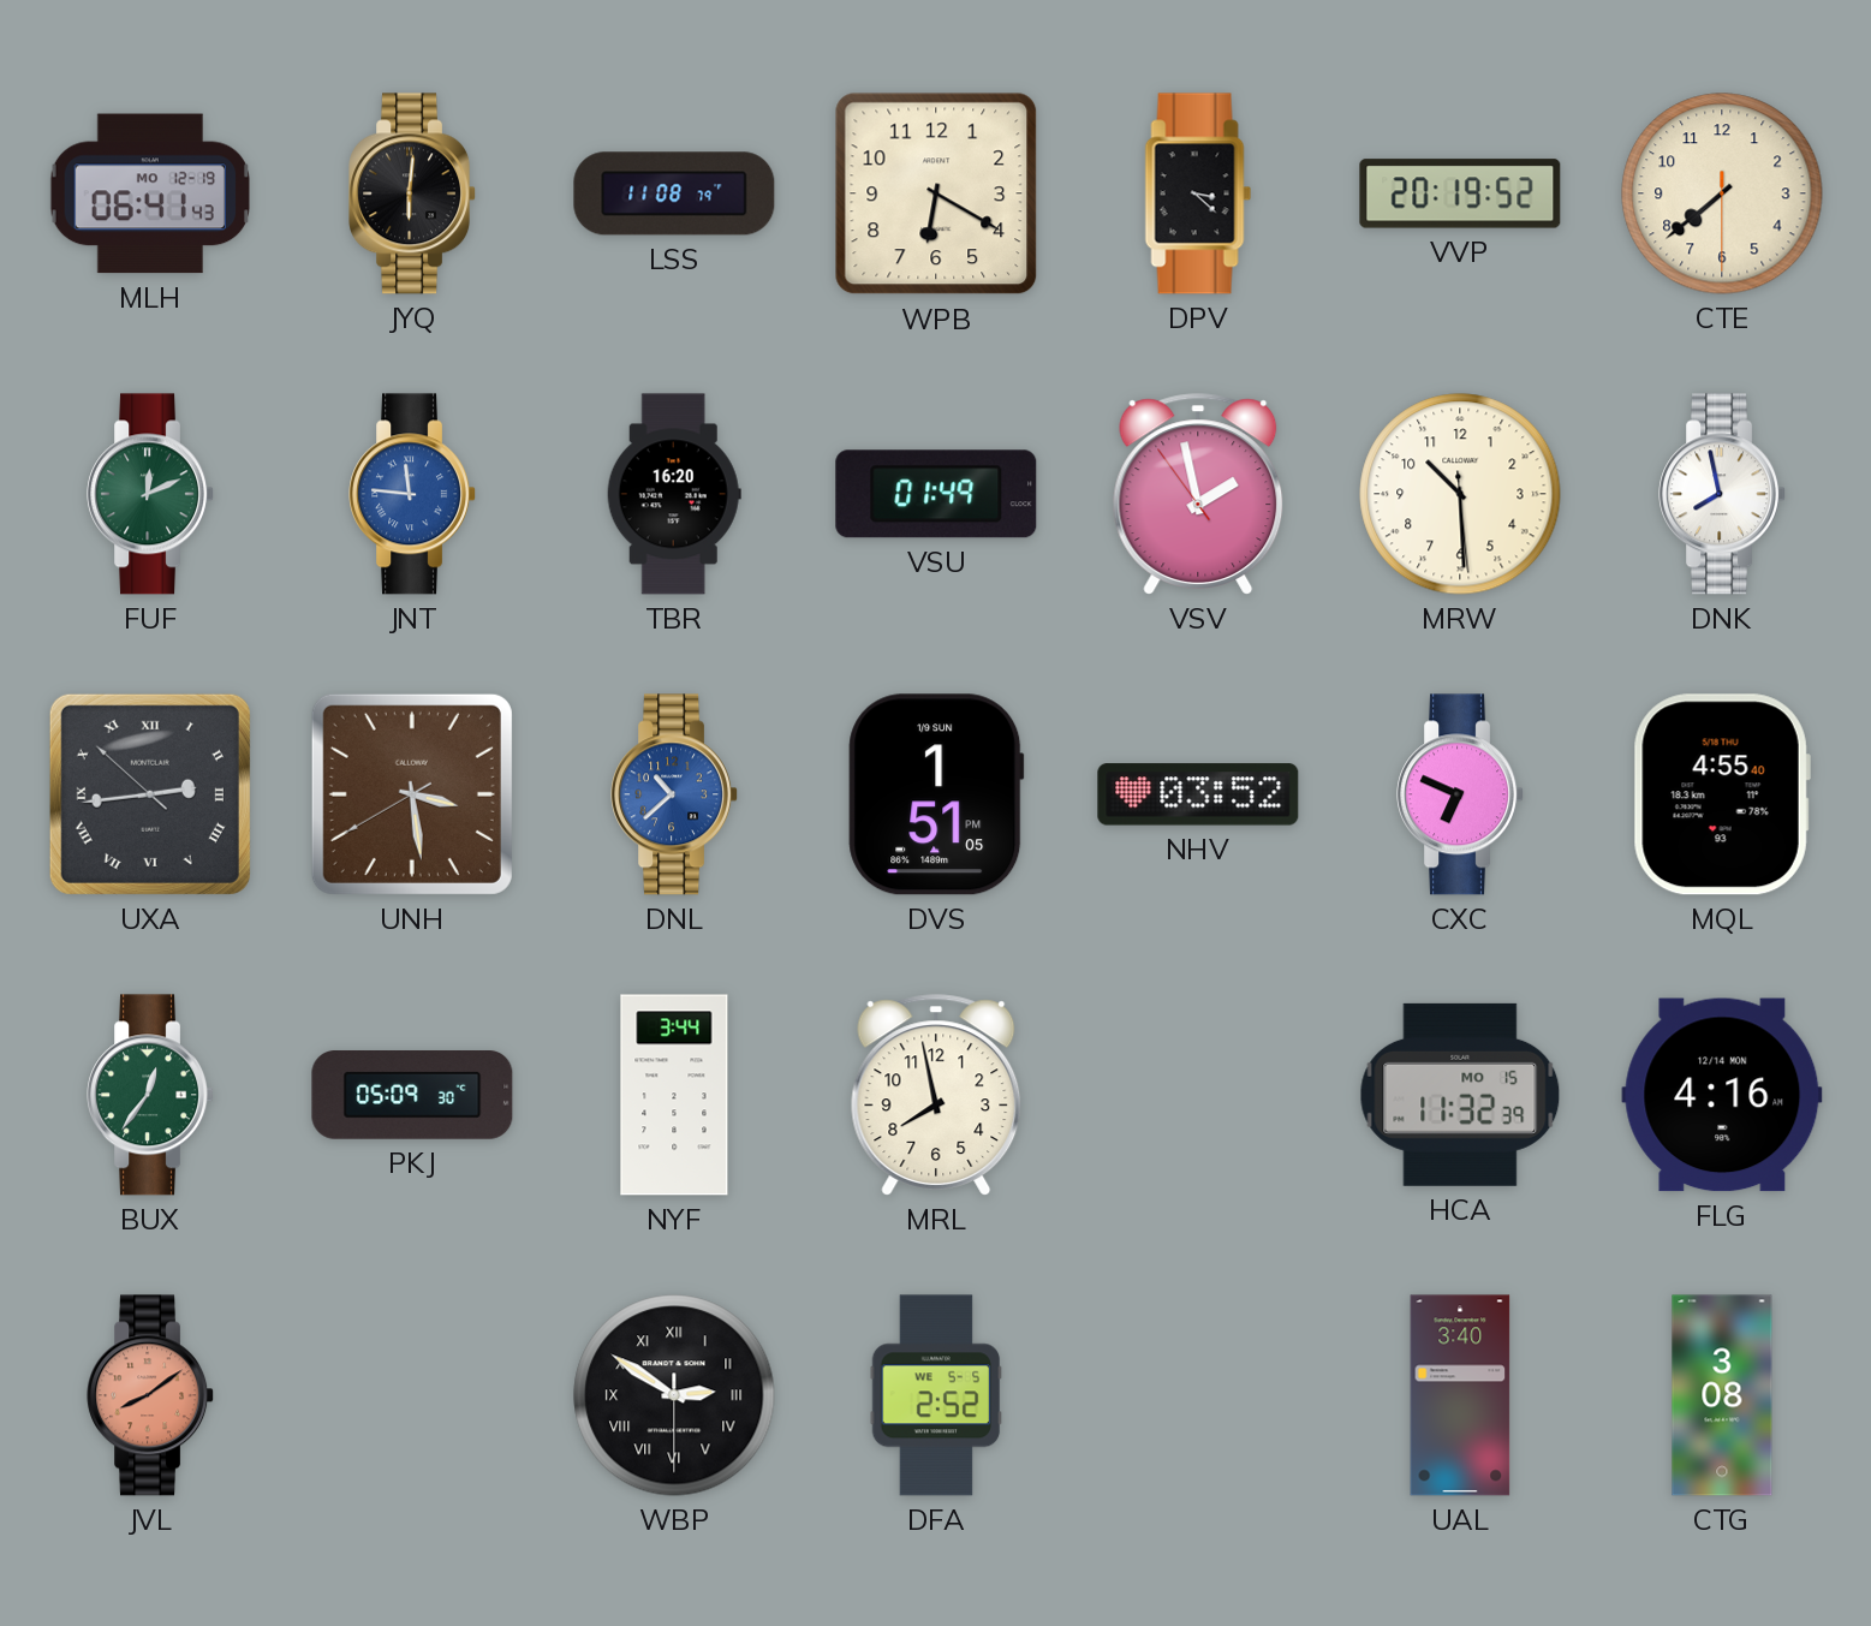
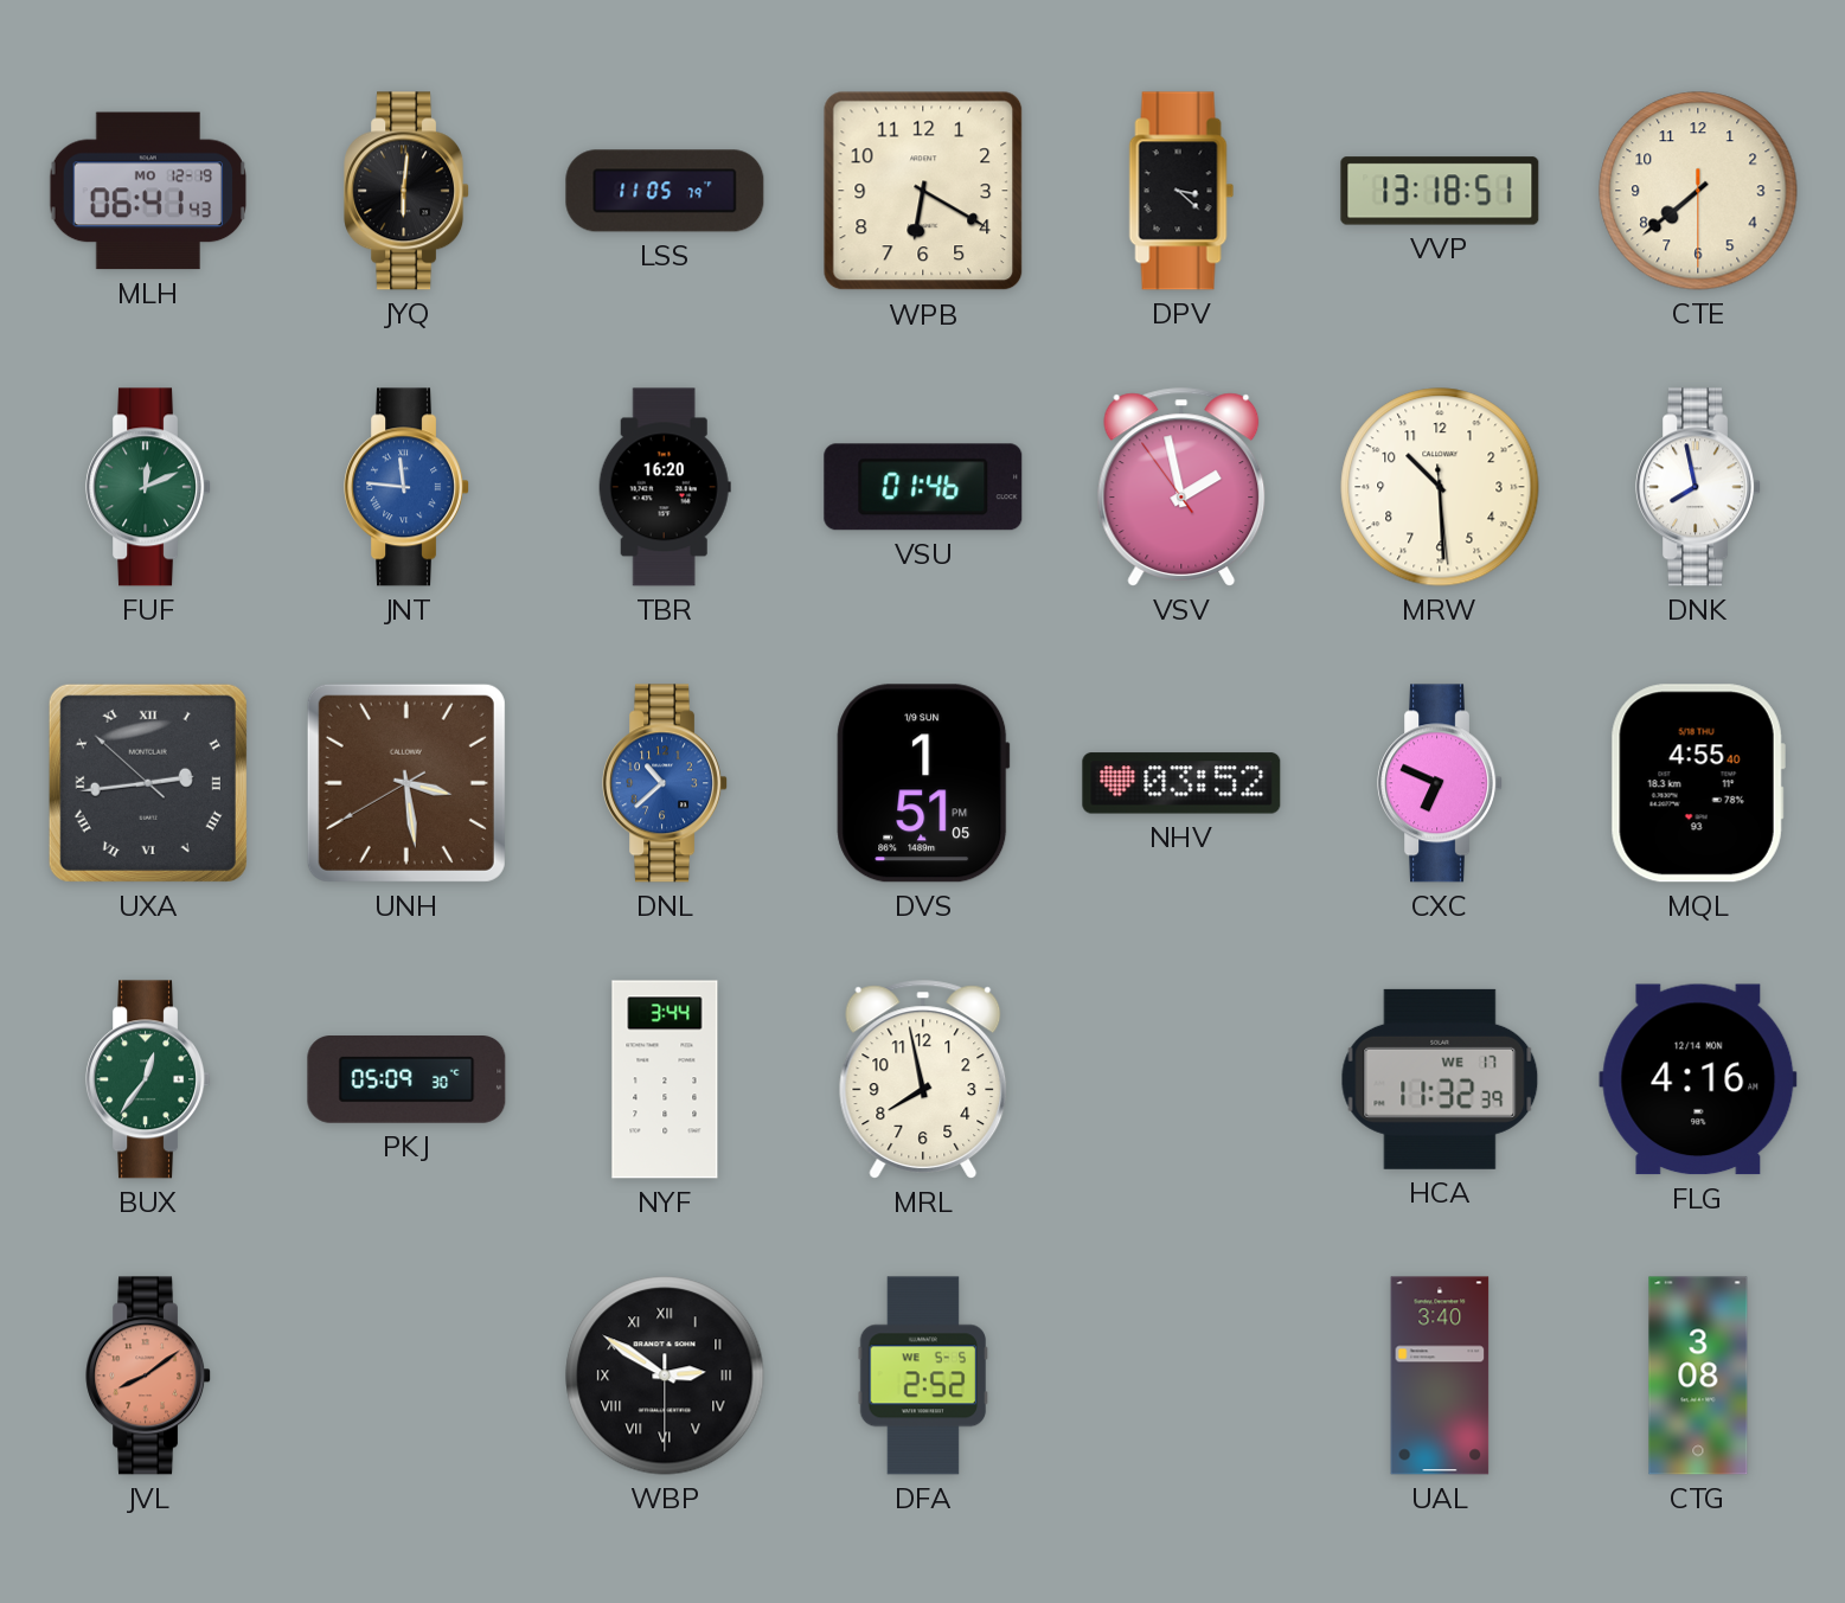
LSS: 11:08 -> 11:05
VVP: 20:19 -> 13:18
VSU: 01:49 -> 01:46
HCA date: MO 15 -> WE 17
